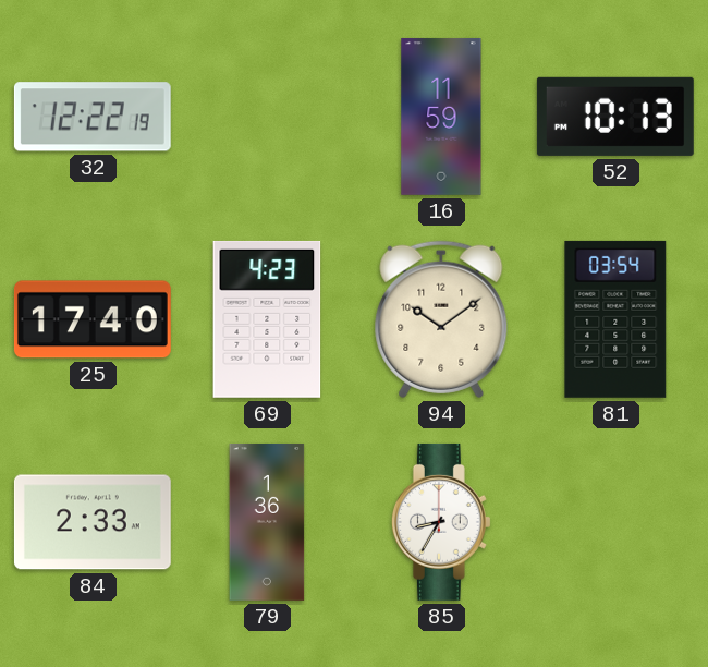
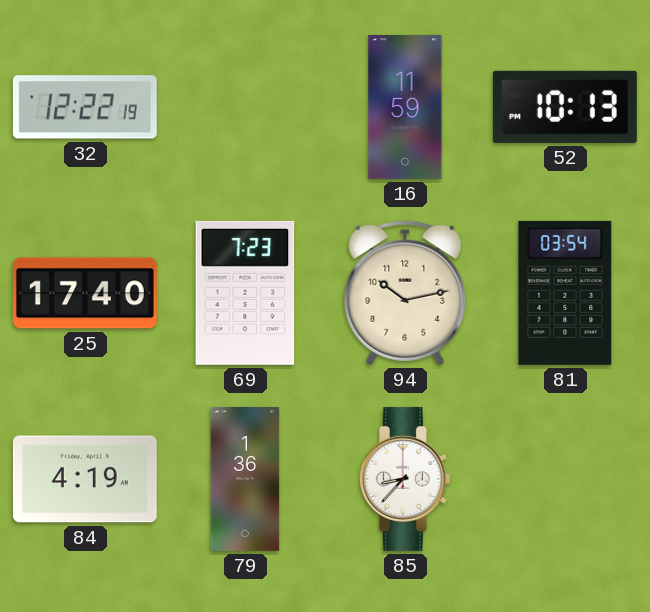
69: 4:23 -> 7:23
94: 10:09 -> 10:13
84: 2:33 -> 4:19
85: 8:35 -> 8:37
